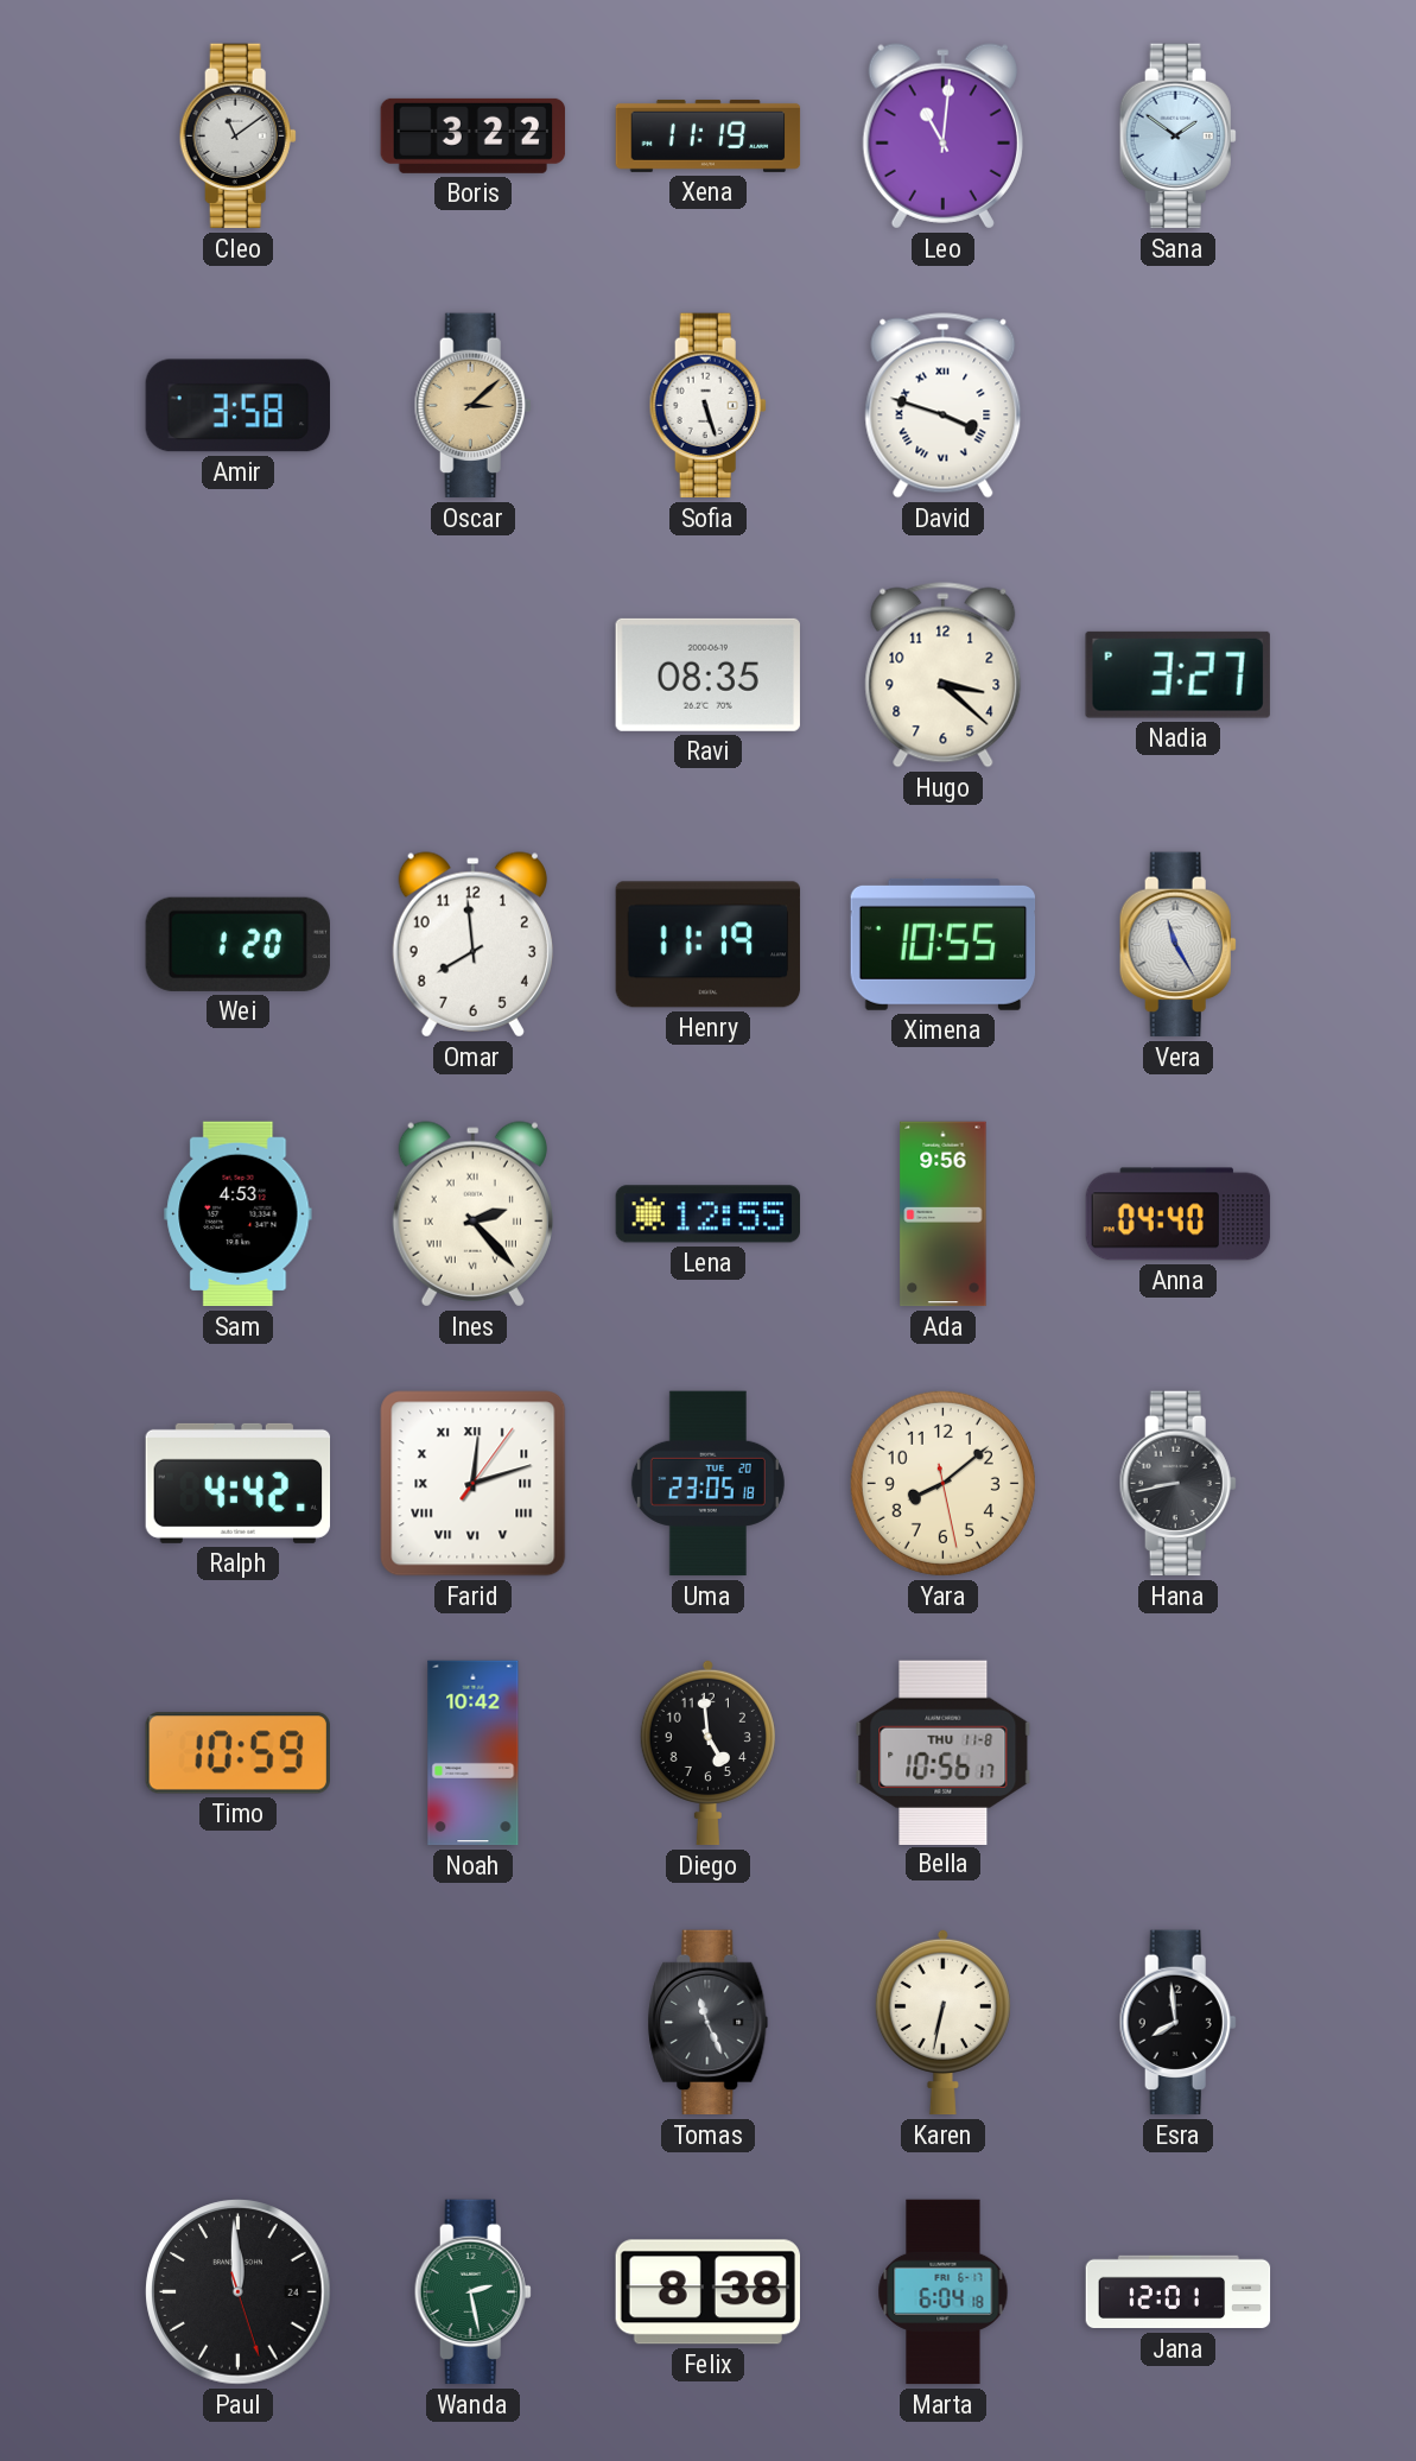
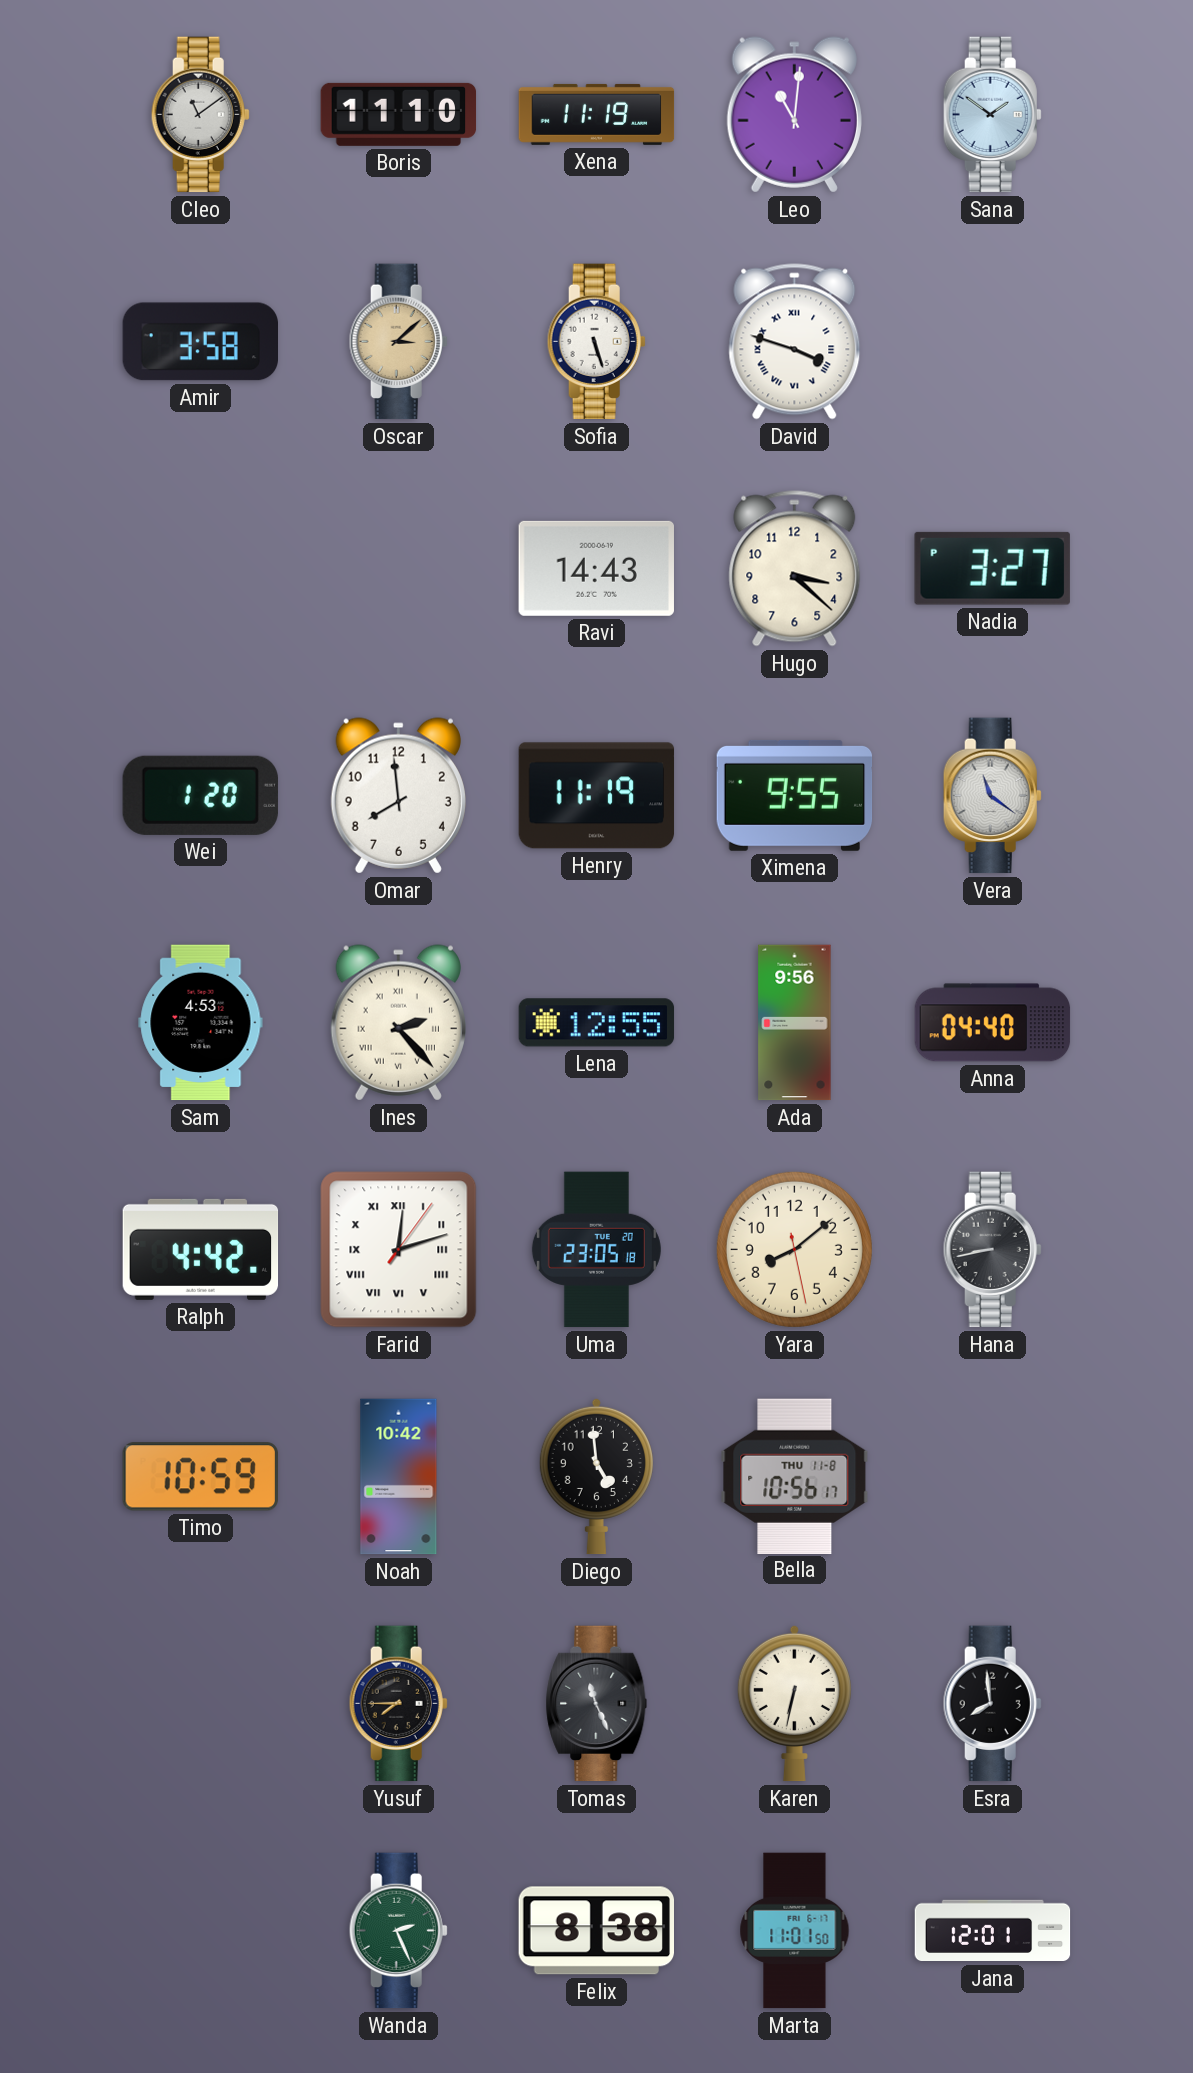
Boris: 3:22 -> 11:10
Ravi: 08:35 -> 14:43
Ximena: 10:55 -> 9:55
Vera: 11:25 -> 11:21
Yusuf: none -> 7:45
Paul: 11:59 -> none
Wanda: 2:28 -> 2:26
Marta: 6:04 -> 11:01
